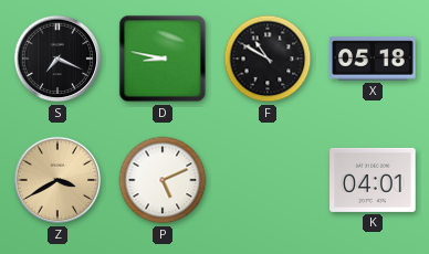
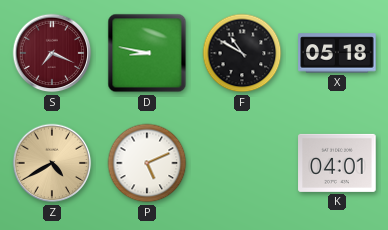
S dial: black -> burgundy
Z: 3:40 -> 4:40
